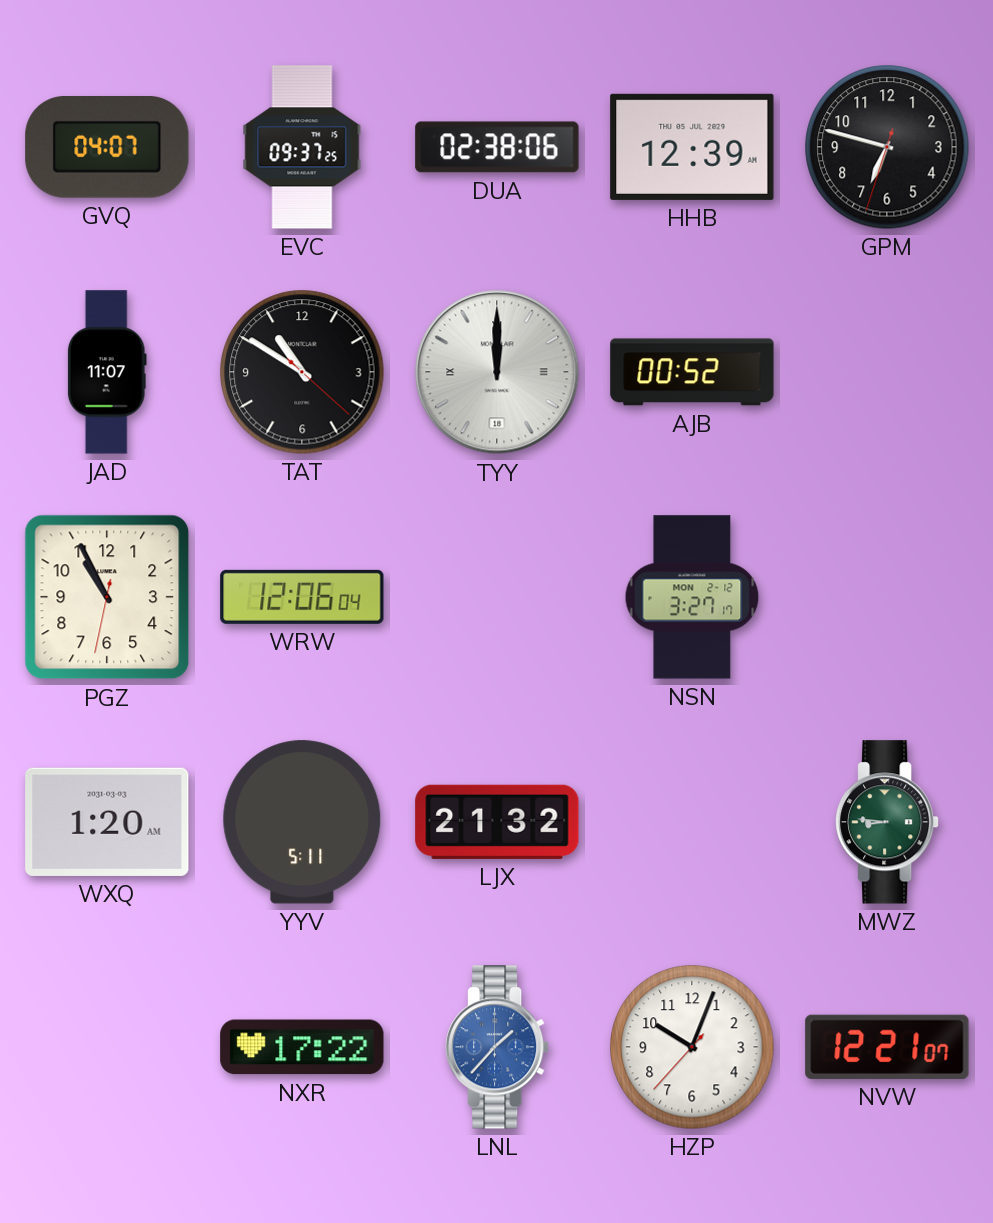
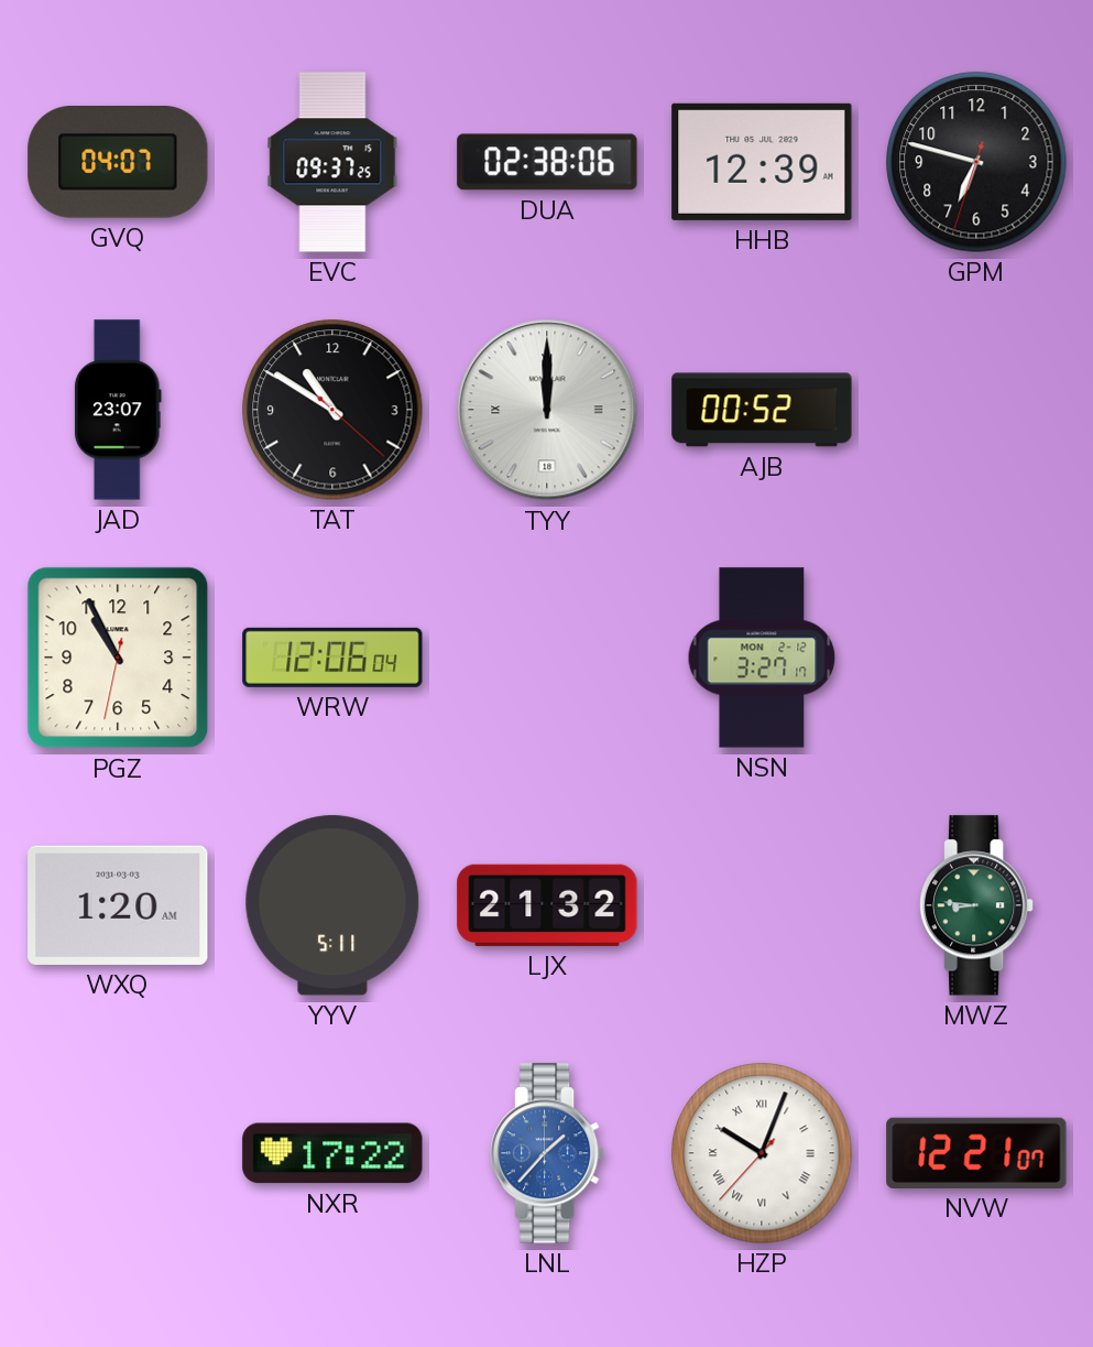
JAD: 11:07 -> 23:07
HZP numerals: Arabic -> Roman
